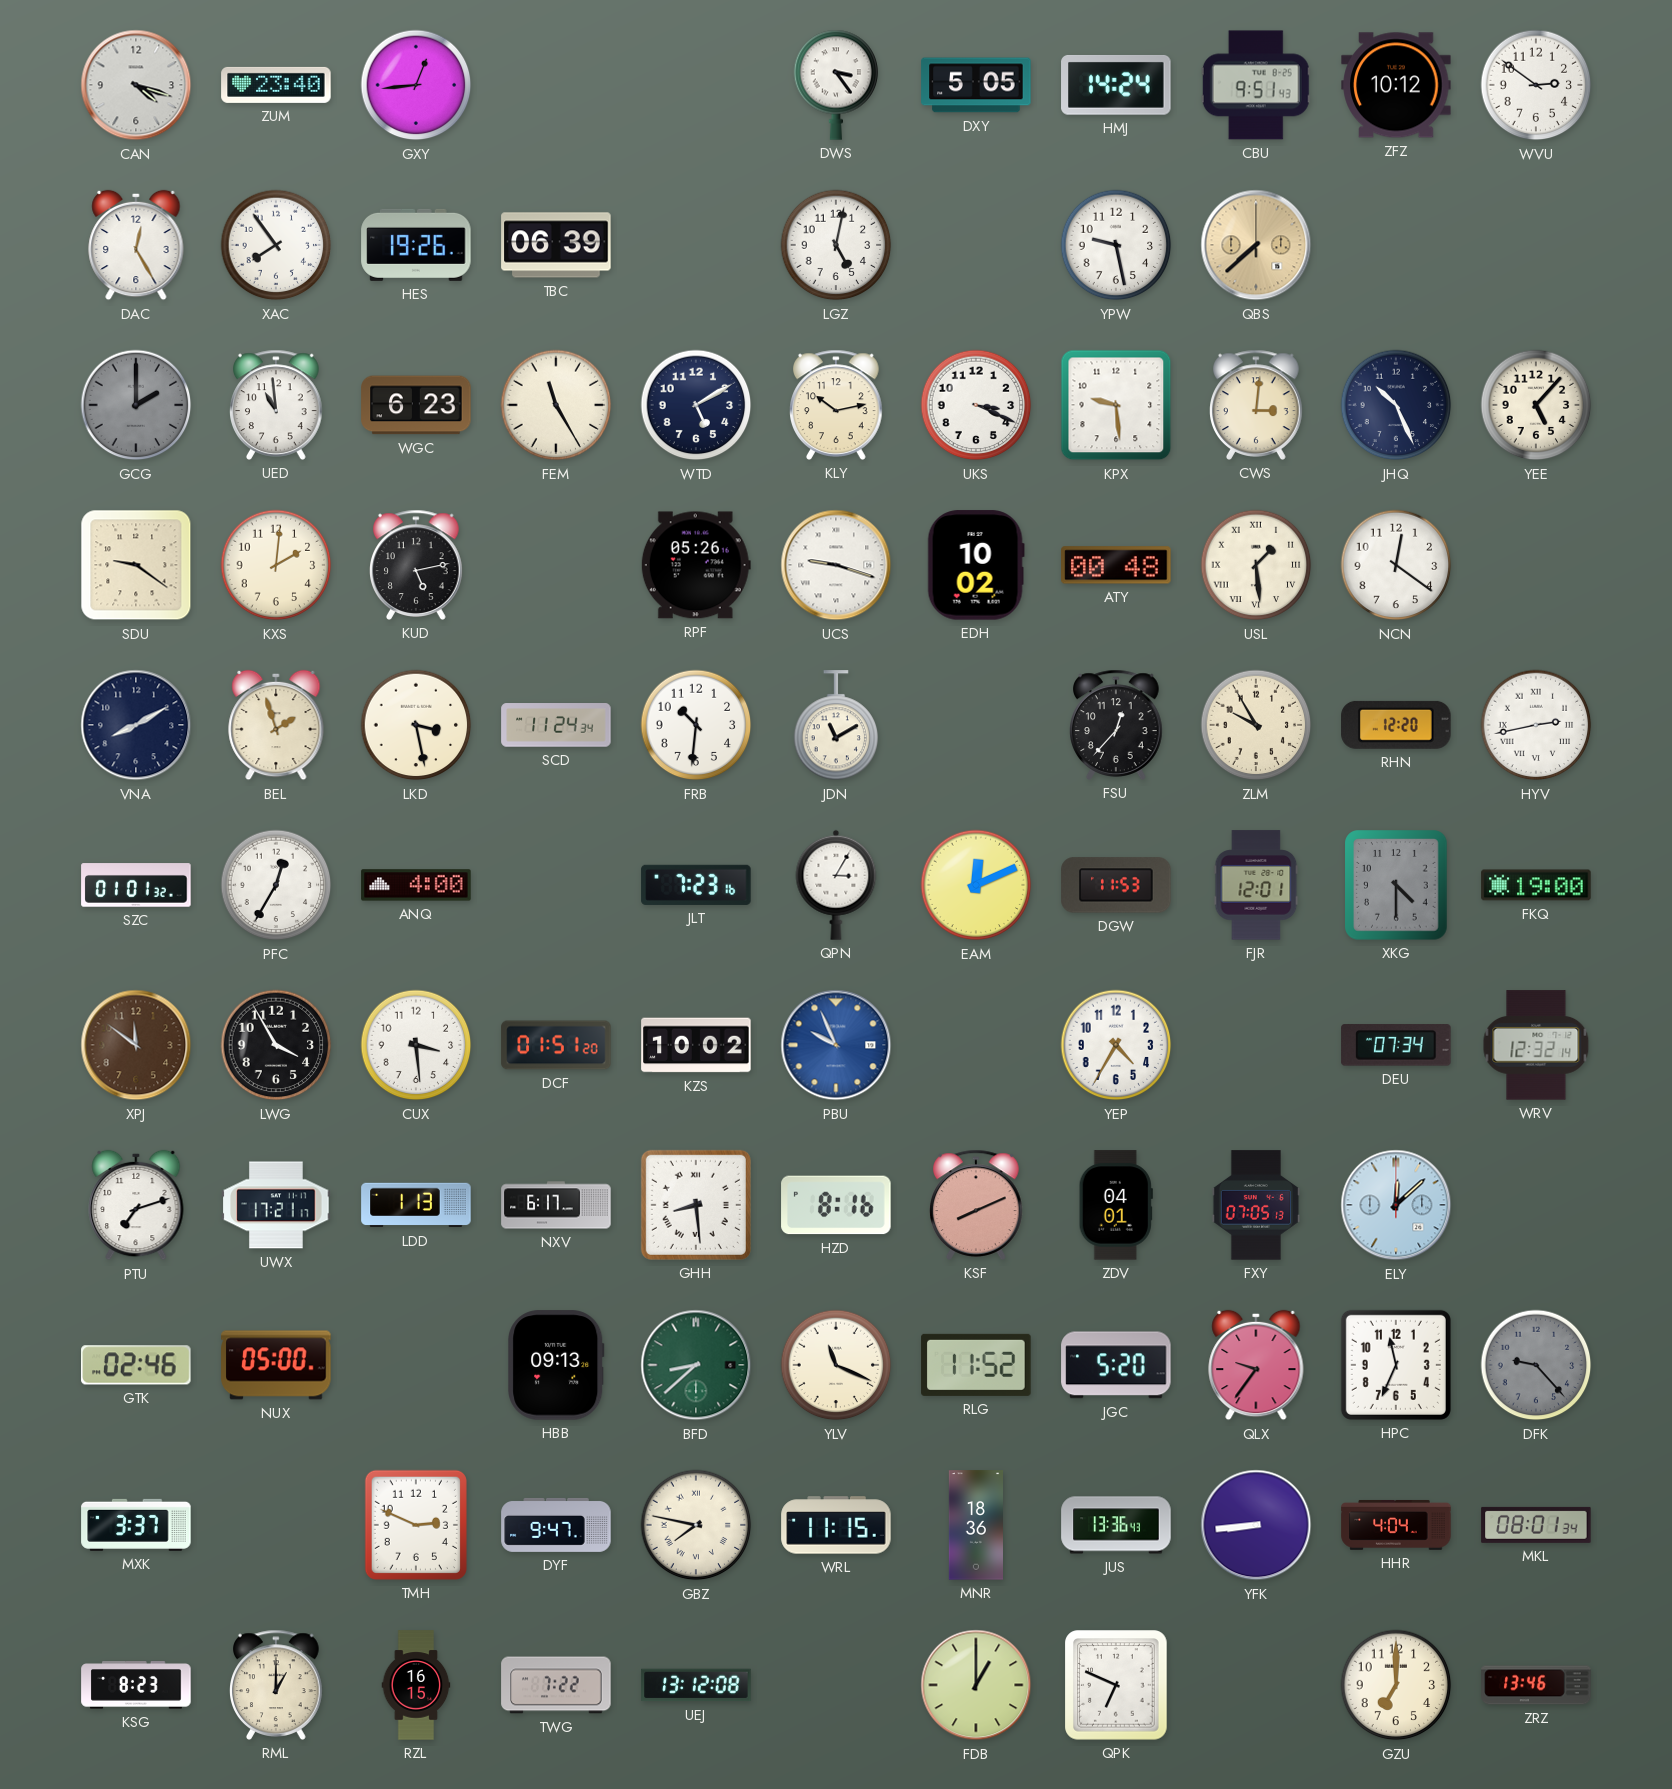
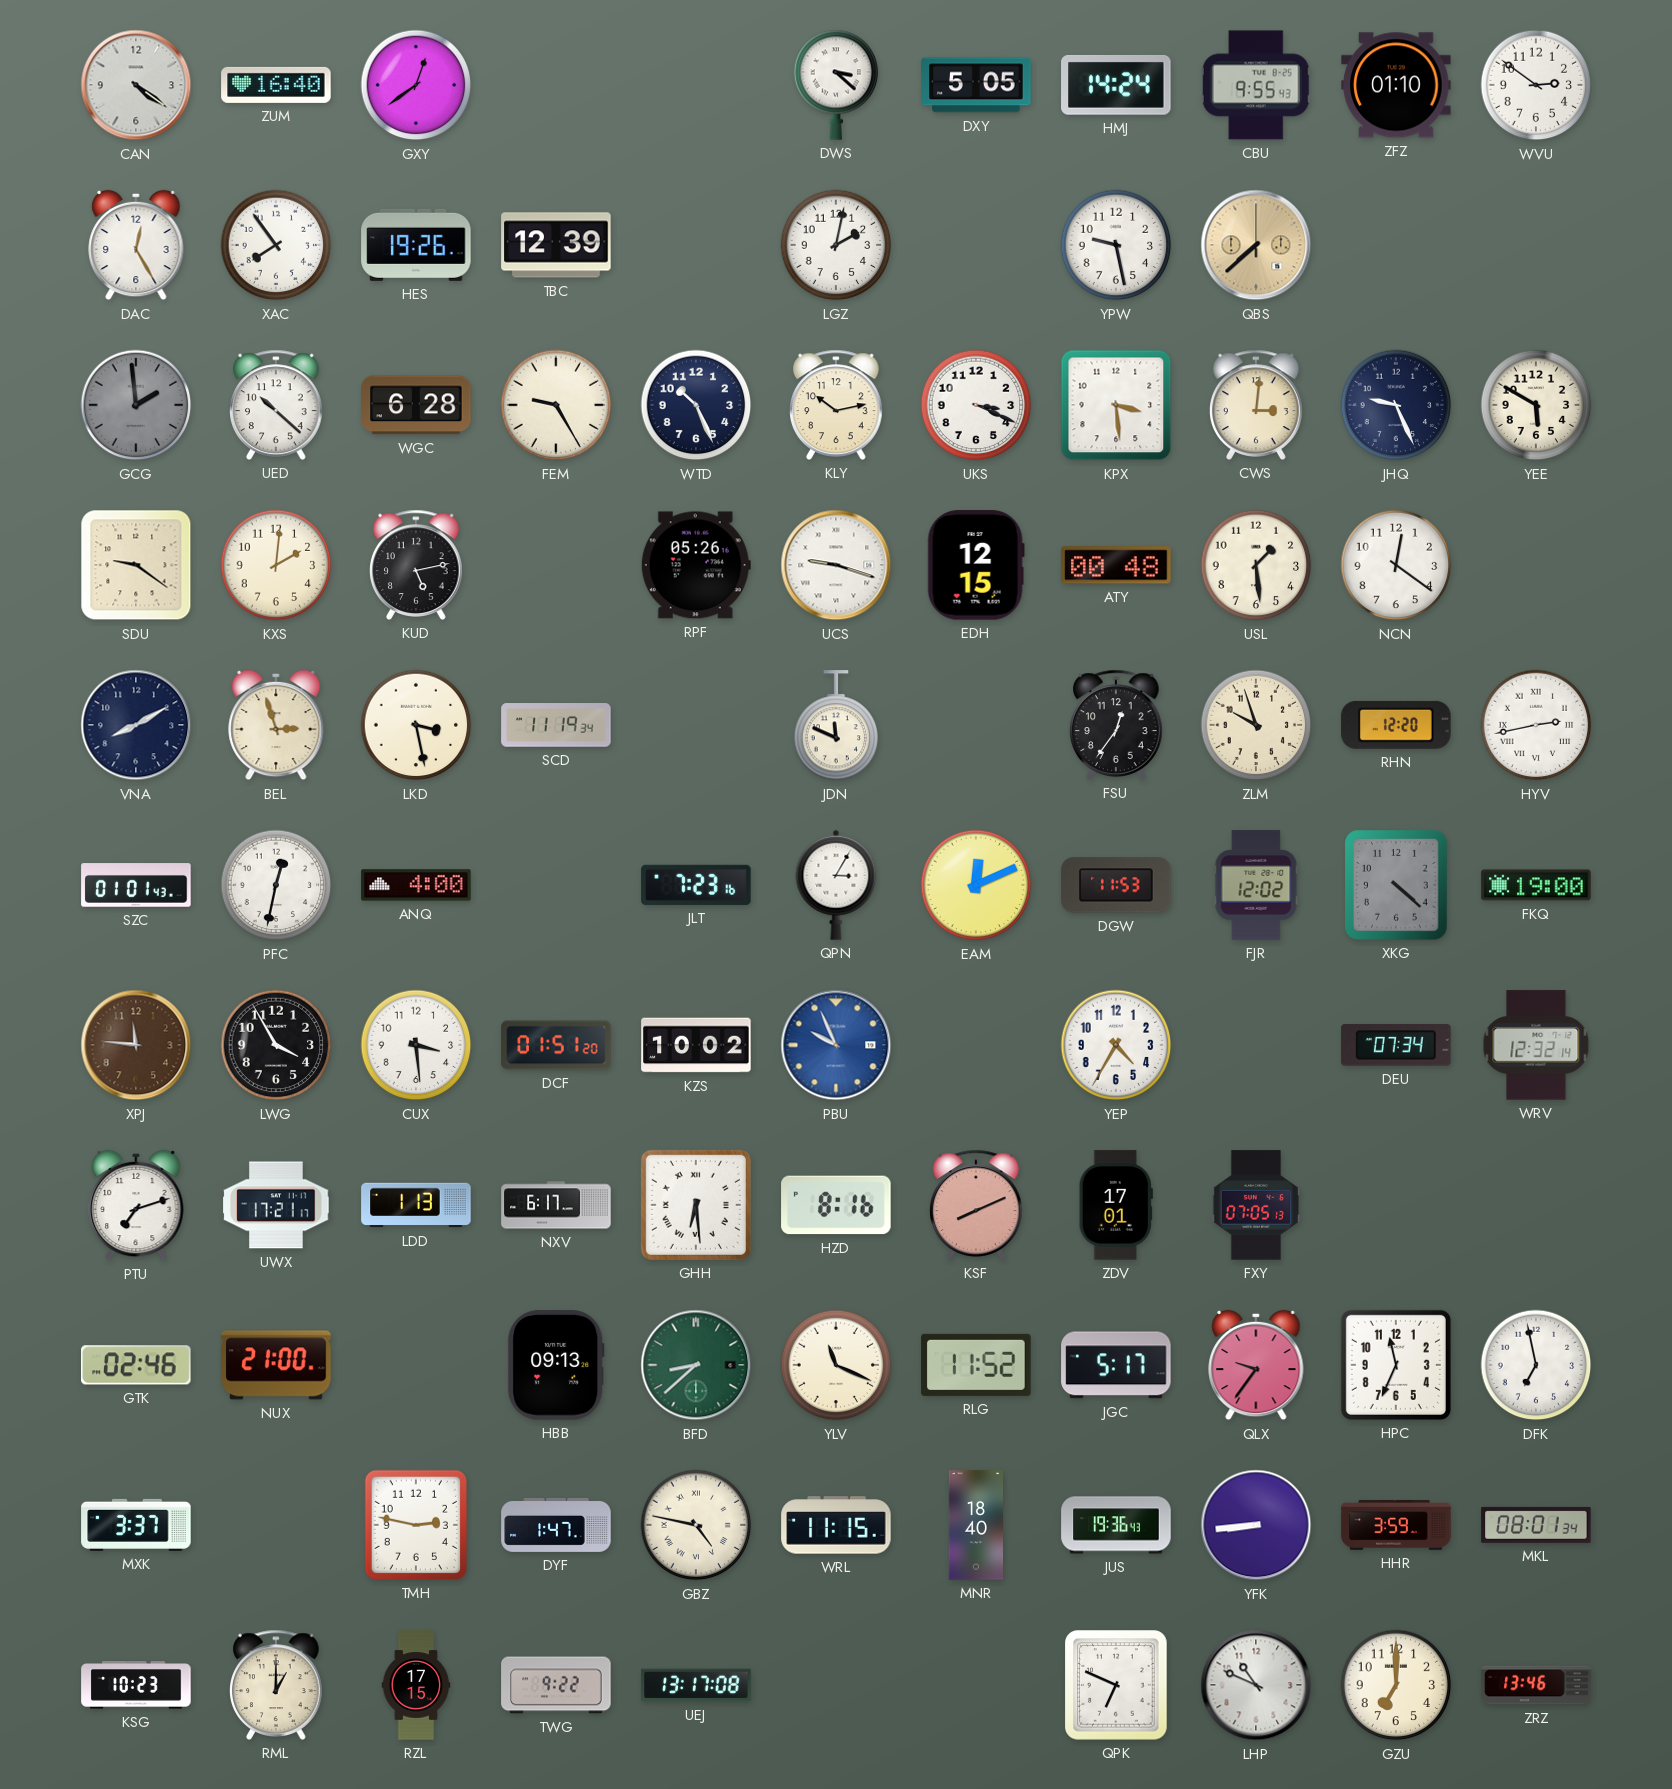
CAN: 4:18 -> 4:21
ZUM: 23:40 -> 16:40
GXY: 12:44 -> 12:39
DWS: 3:24 -> 3:22
CBU: 9:51 -> 9:55
ZFZ: 10:12 -> 01:10
TBC: 06:39 -> 12:39
LGZ: 5:02 -> 2:02
GCG: 2:00 -> 1:59
UED: 10:59 -> 10:22
WGC: 6:23 -> 6:28
FEM: 11:25 -> 9:25
WTD: 5:10 -> 10:26
KPX: 9:29 -> 3:29
JHQ: 10:26 -> 9:26
YEE: 5:07 -> 5:50
EDH: 10:02 -> 12:15
USL numerals: Roman -> Arabic
BEL: 1:57 -> 2:57
SCD: 11:24 -> 11:19
FRB: 10:31 -> none
JDN: 11:10 -> 11:49
FSU: 12:37 -> 12:36
ZLM: 9:55 -> 9:57
SZC: 01:01:32 -> 01:01:43
PFC: 12:35 -> 12:32
FJR: 12:01 -> 12:02
XKG: 4:30 -> 4:22
XPJ: 11:51 -> 11:46
GHH: 8:29 -> 6:29
ZDV: 04:01 -> 17:01
ELY: 12:08 -> none
NUX: 05:00 -> 21:00
JGC: 5:20 -> 5:17
DFK: 9:23 -> 6:58
DFK dial: grey -> white
TMH: 2:49 -> 2:47
DYF: 9:47 -> 1:47
GBZ: 7:47 -> 4:47
MNR: 18:36 -> 18:40
JUS: 13:36 -> 19:36
HHR: 4:04 -> 3:59
KSG: 8:23 -> 10:23
RZL: 16:15 -> 17:15
TWG: 7:22 -> 9:22
UEJ: 13:12 -> 13:17
FDB: 1:00 -> none
LHP: none -> 10:49
